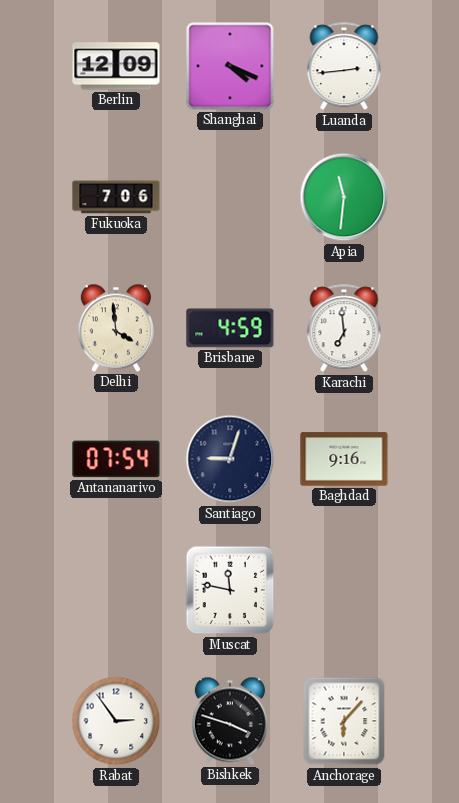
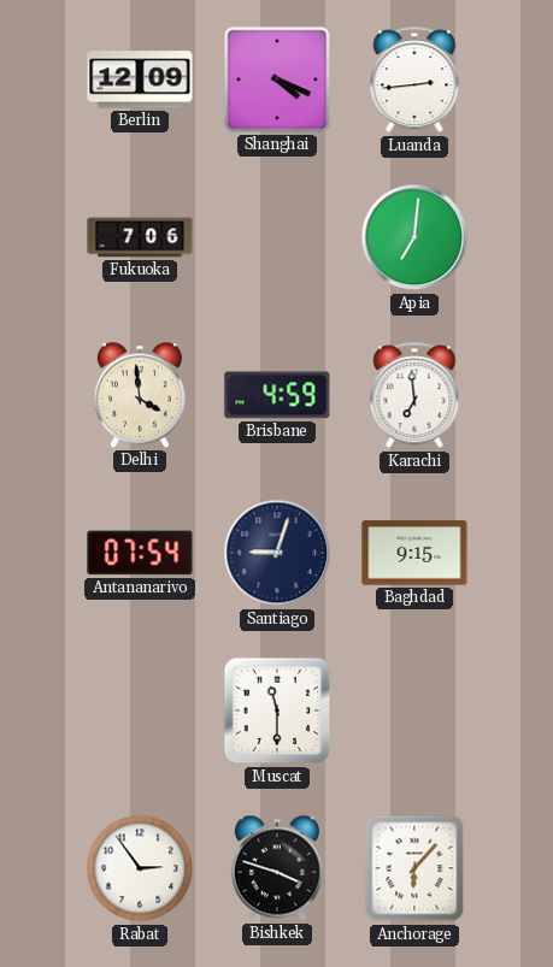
Apia: 11:31 -> 7:01
Baghdad: 9:16 -> 9:15
Muscat: 11:47 -> 11:30
